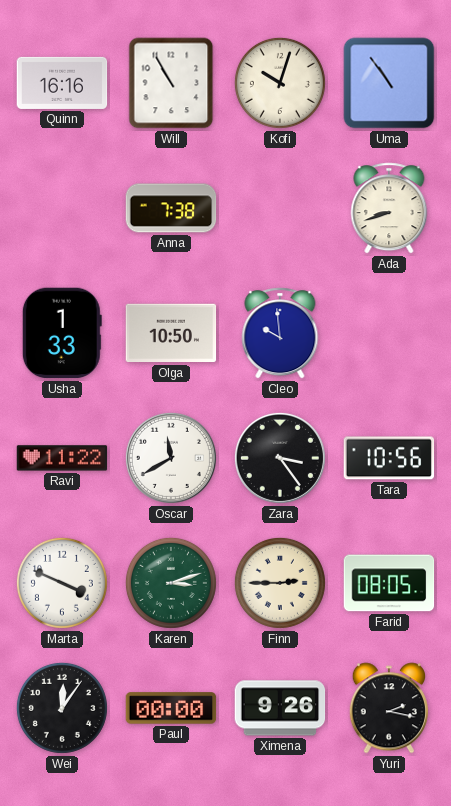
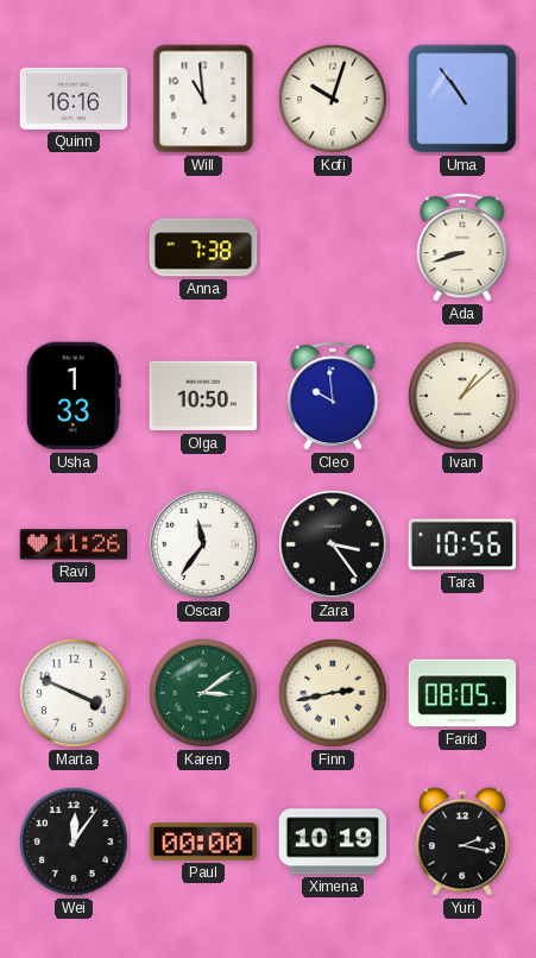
Will: 10:55 -> 10:59
Ivan: none -> 1:08
Ravi: 11:22 -> 11:26
Oscar: 11:40 -> 11:36
Karen: 3:12 -> 3:09
Finn: 2:45 -> 2:43
Ximena: 9:26 -> 10:19
